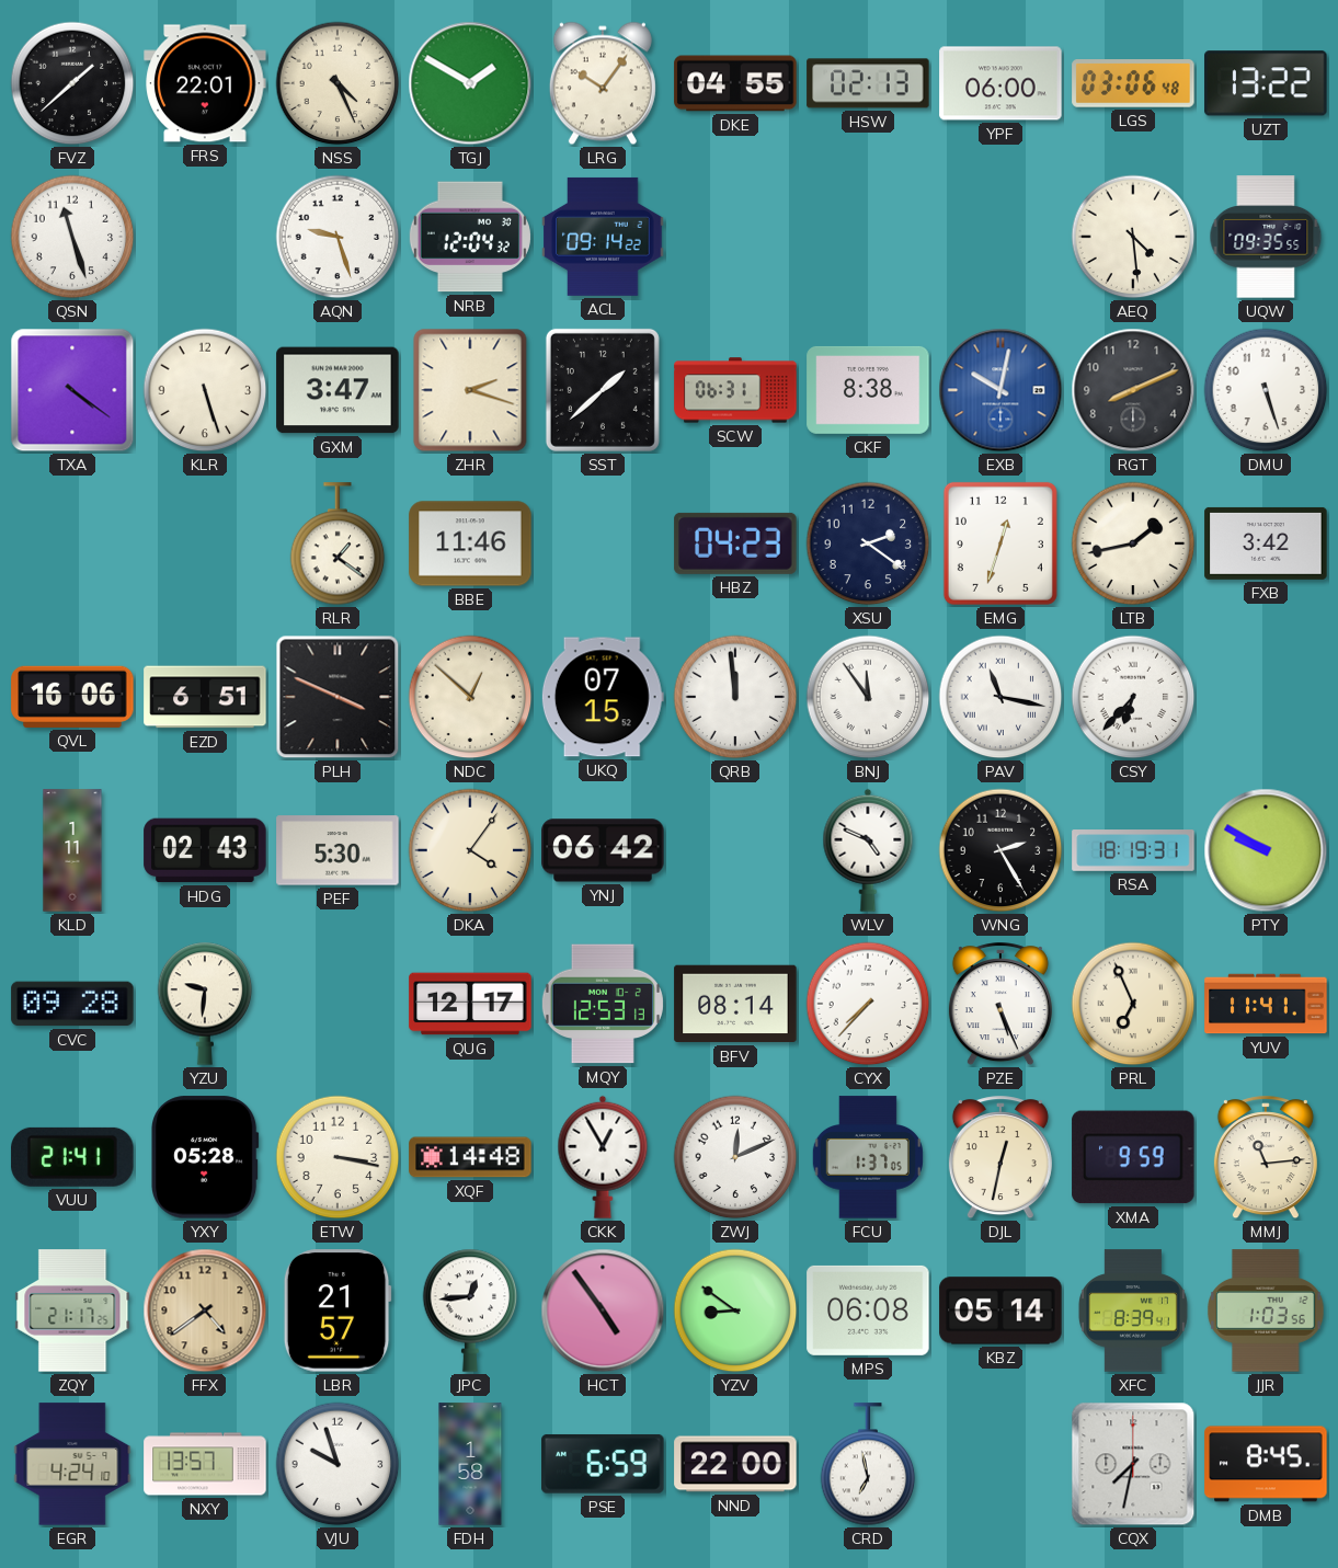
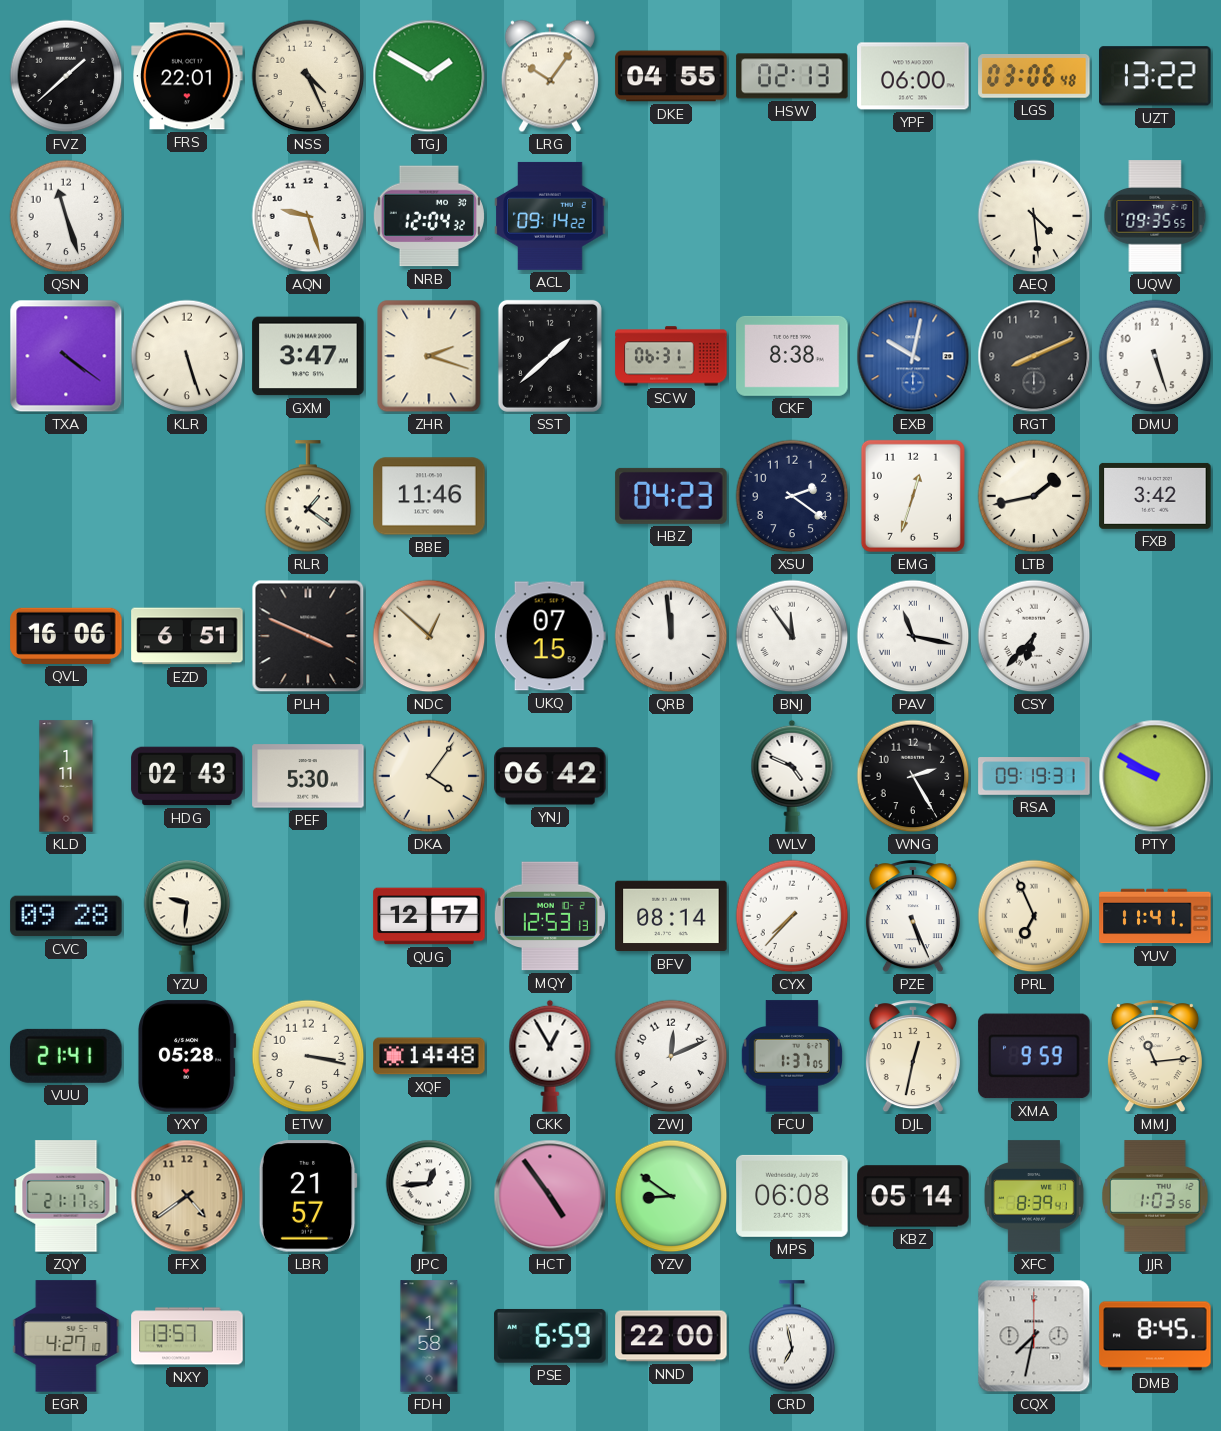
RSA: 18:19 -> 09:19
EGR: 4:24 -> 4:27
VJU: 9:57 -> none
